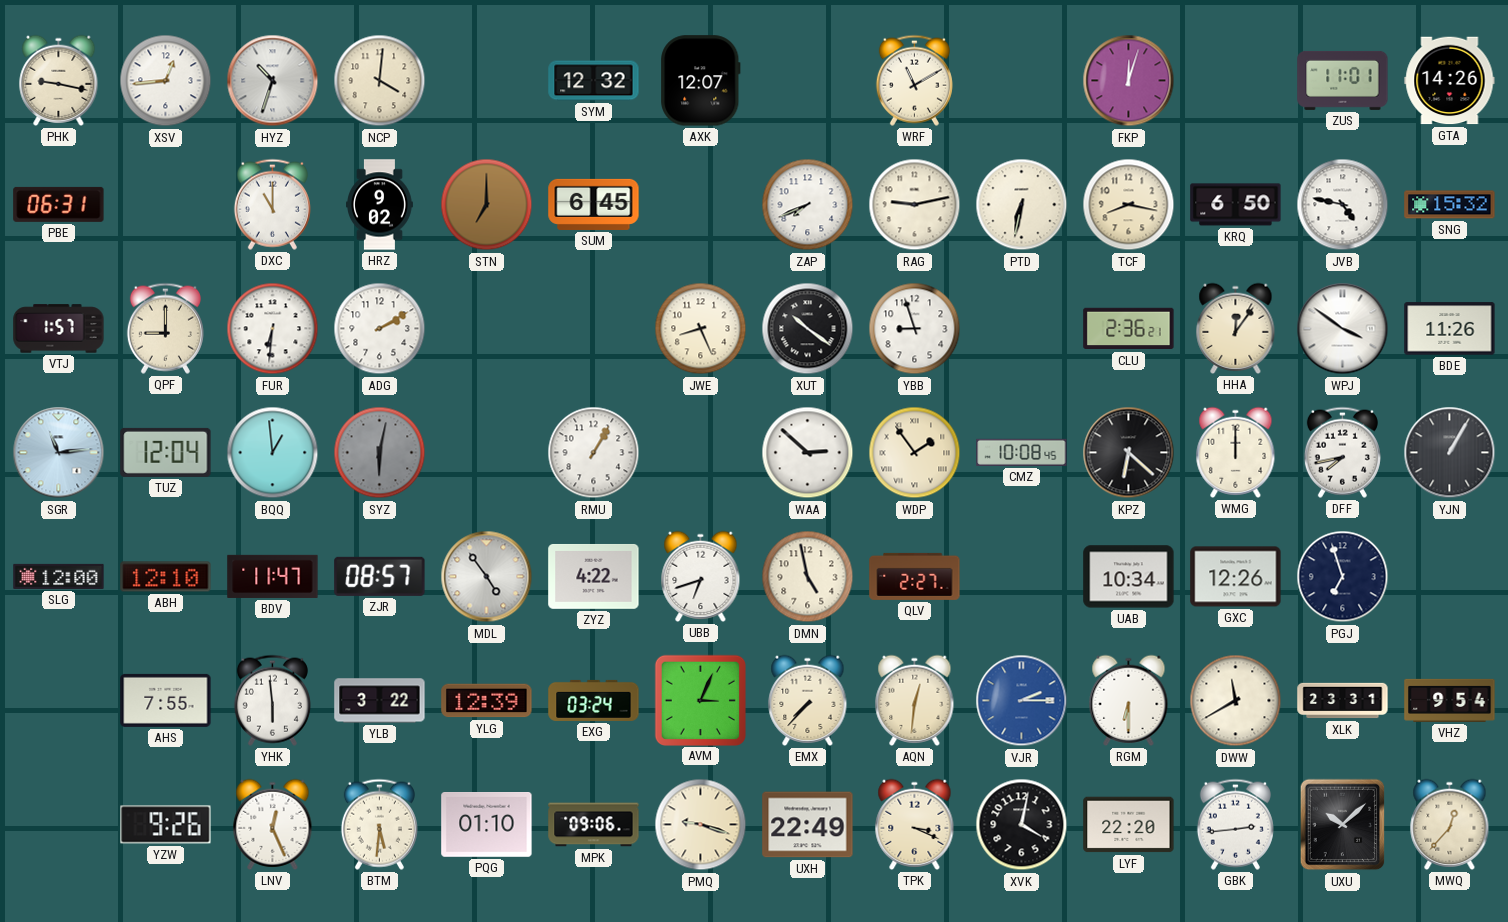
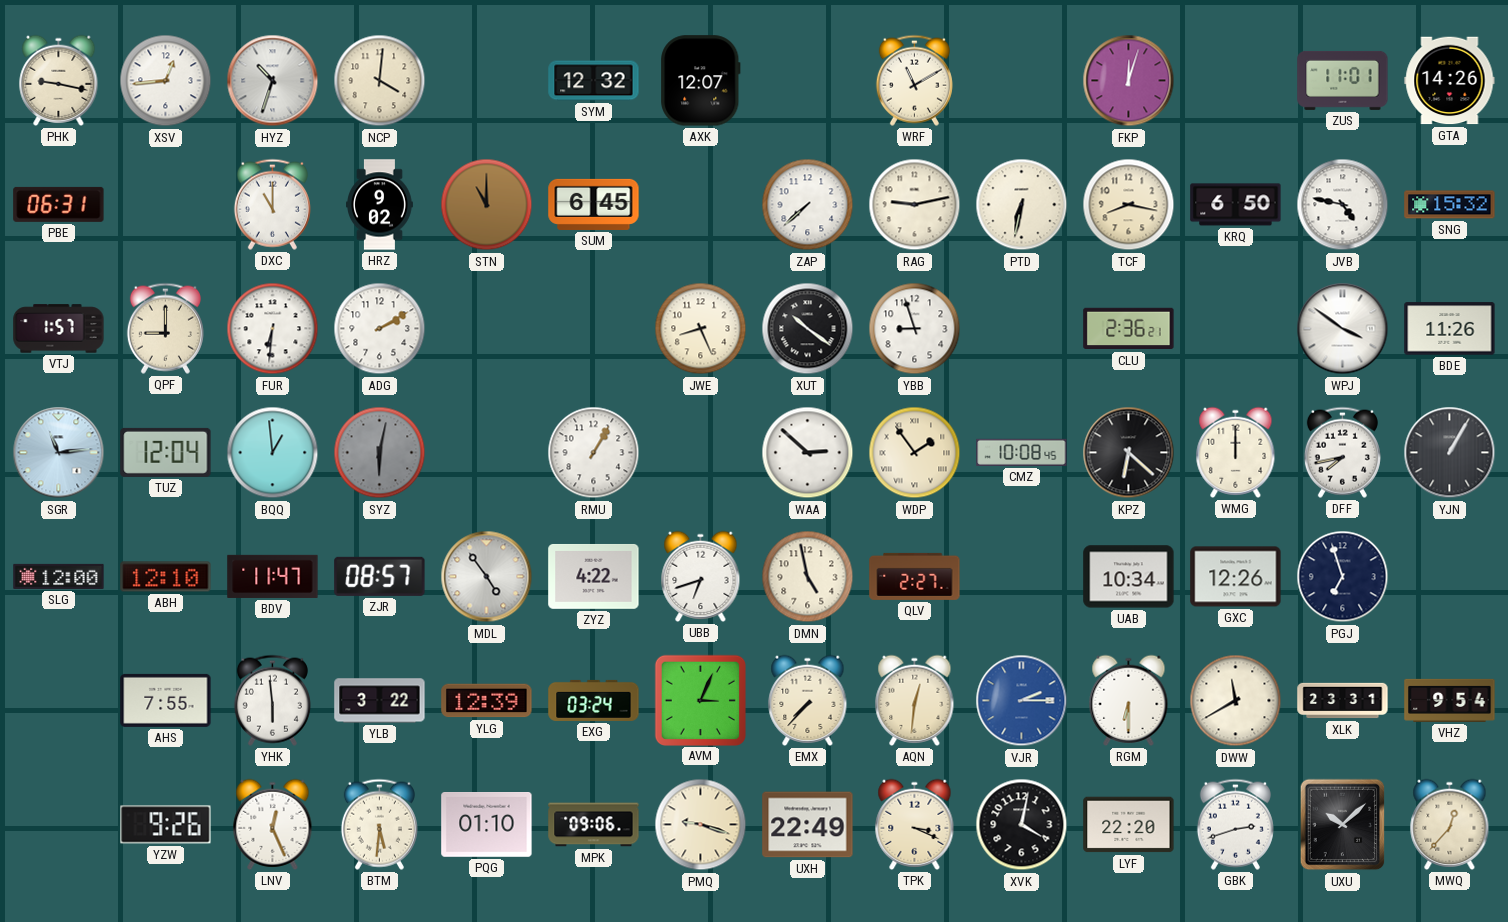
STN: 7:00 -> 11:00
ZAP: 7:41 -> 7:38
HHA: 12:06 -> none
GBK: 2:44 -> 2:42
